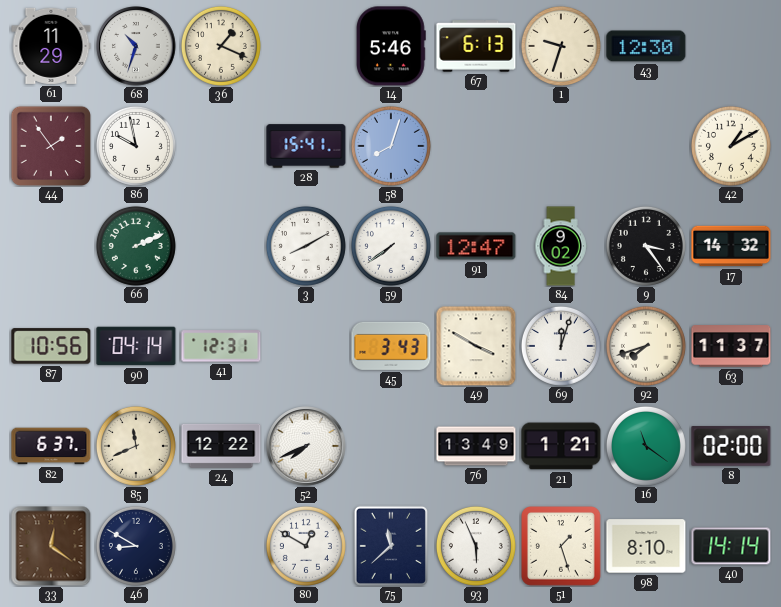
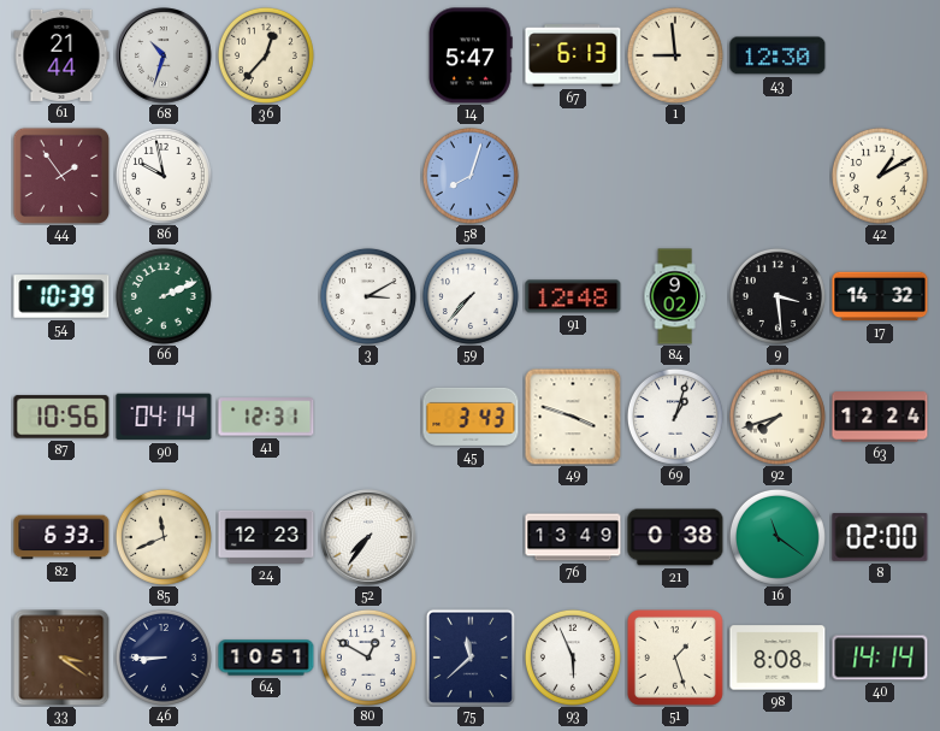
61: 11:29 -> 21:44
36: 1:19 -> 12:37
14: 5:46 -> 5:47
1: 9:33 -> 8:59
28: 15:41 -> none
54: none -> 10:39
3: 8:10 -> 3:10
59: 7:39 -> 7:37
91: 12:47 -> 12:48
9: 3:24 -> 3:29
49: 3:50 -> 3:48
69: 12:03 -> 1:03
63: 11:37 -> 12:24
82: 6:37 -> 6:33
24: 12:22 -> 12:23
52: 7:41 -> 7:36
21: 1:21 -> 0:38
33: 12:21 -> 3:21
46: 8:50 -> 8:45
64: none -> 10:51
98: 8:10 -> 8:08
